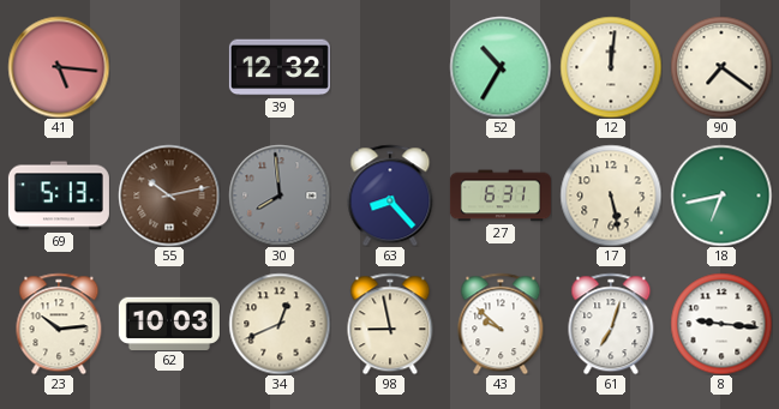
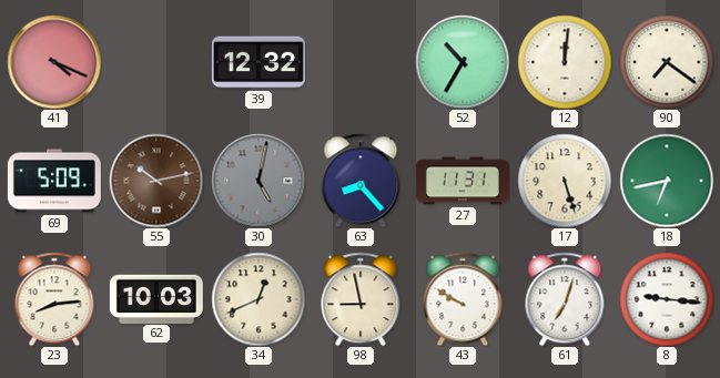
41: 5:16 -> 4:19
69: 5:13 -> 5:09
30: 7:59 -> 5:02
27: 6:31 -> 11:31
17: 5:28 -> 5:27
23: 10:14 -> 8:14
43: 9:52 -> 9:50
